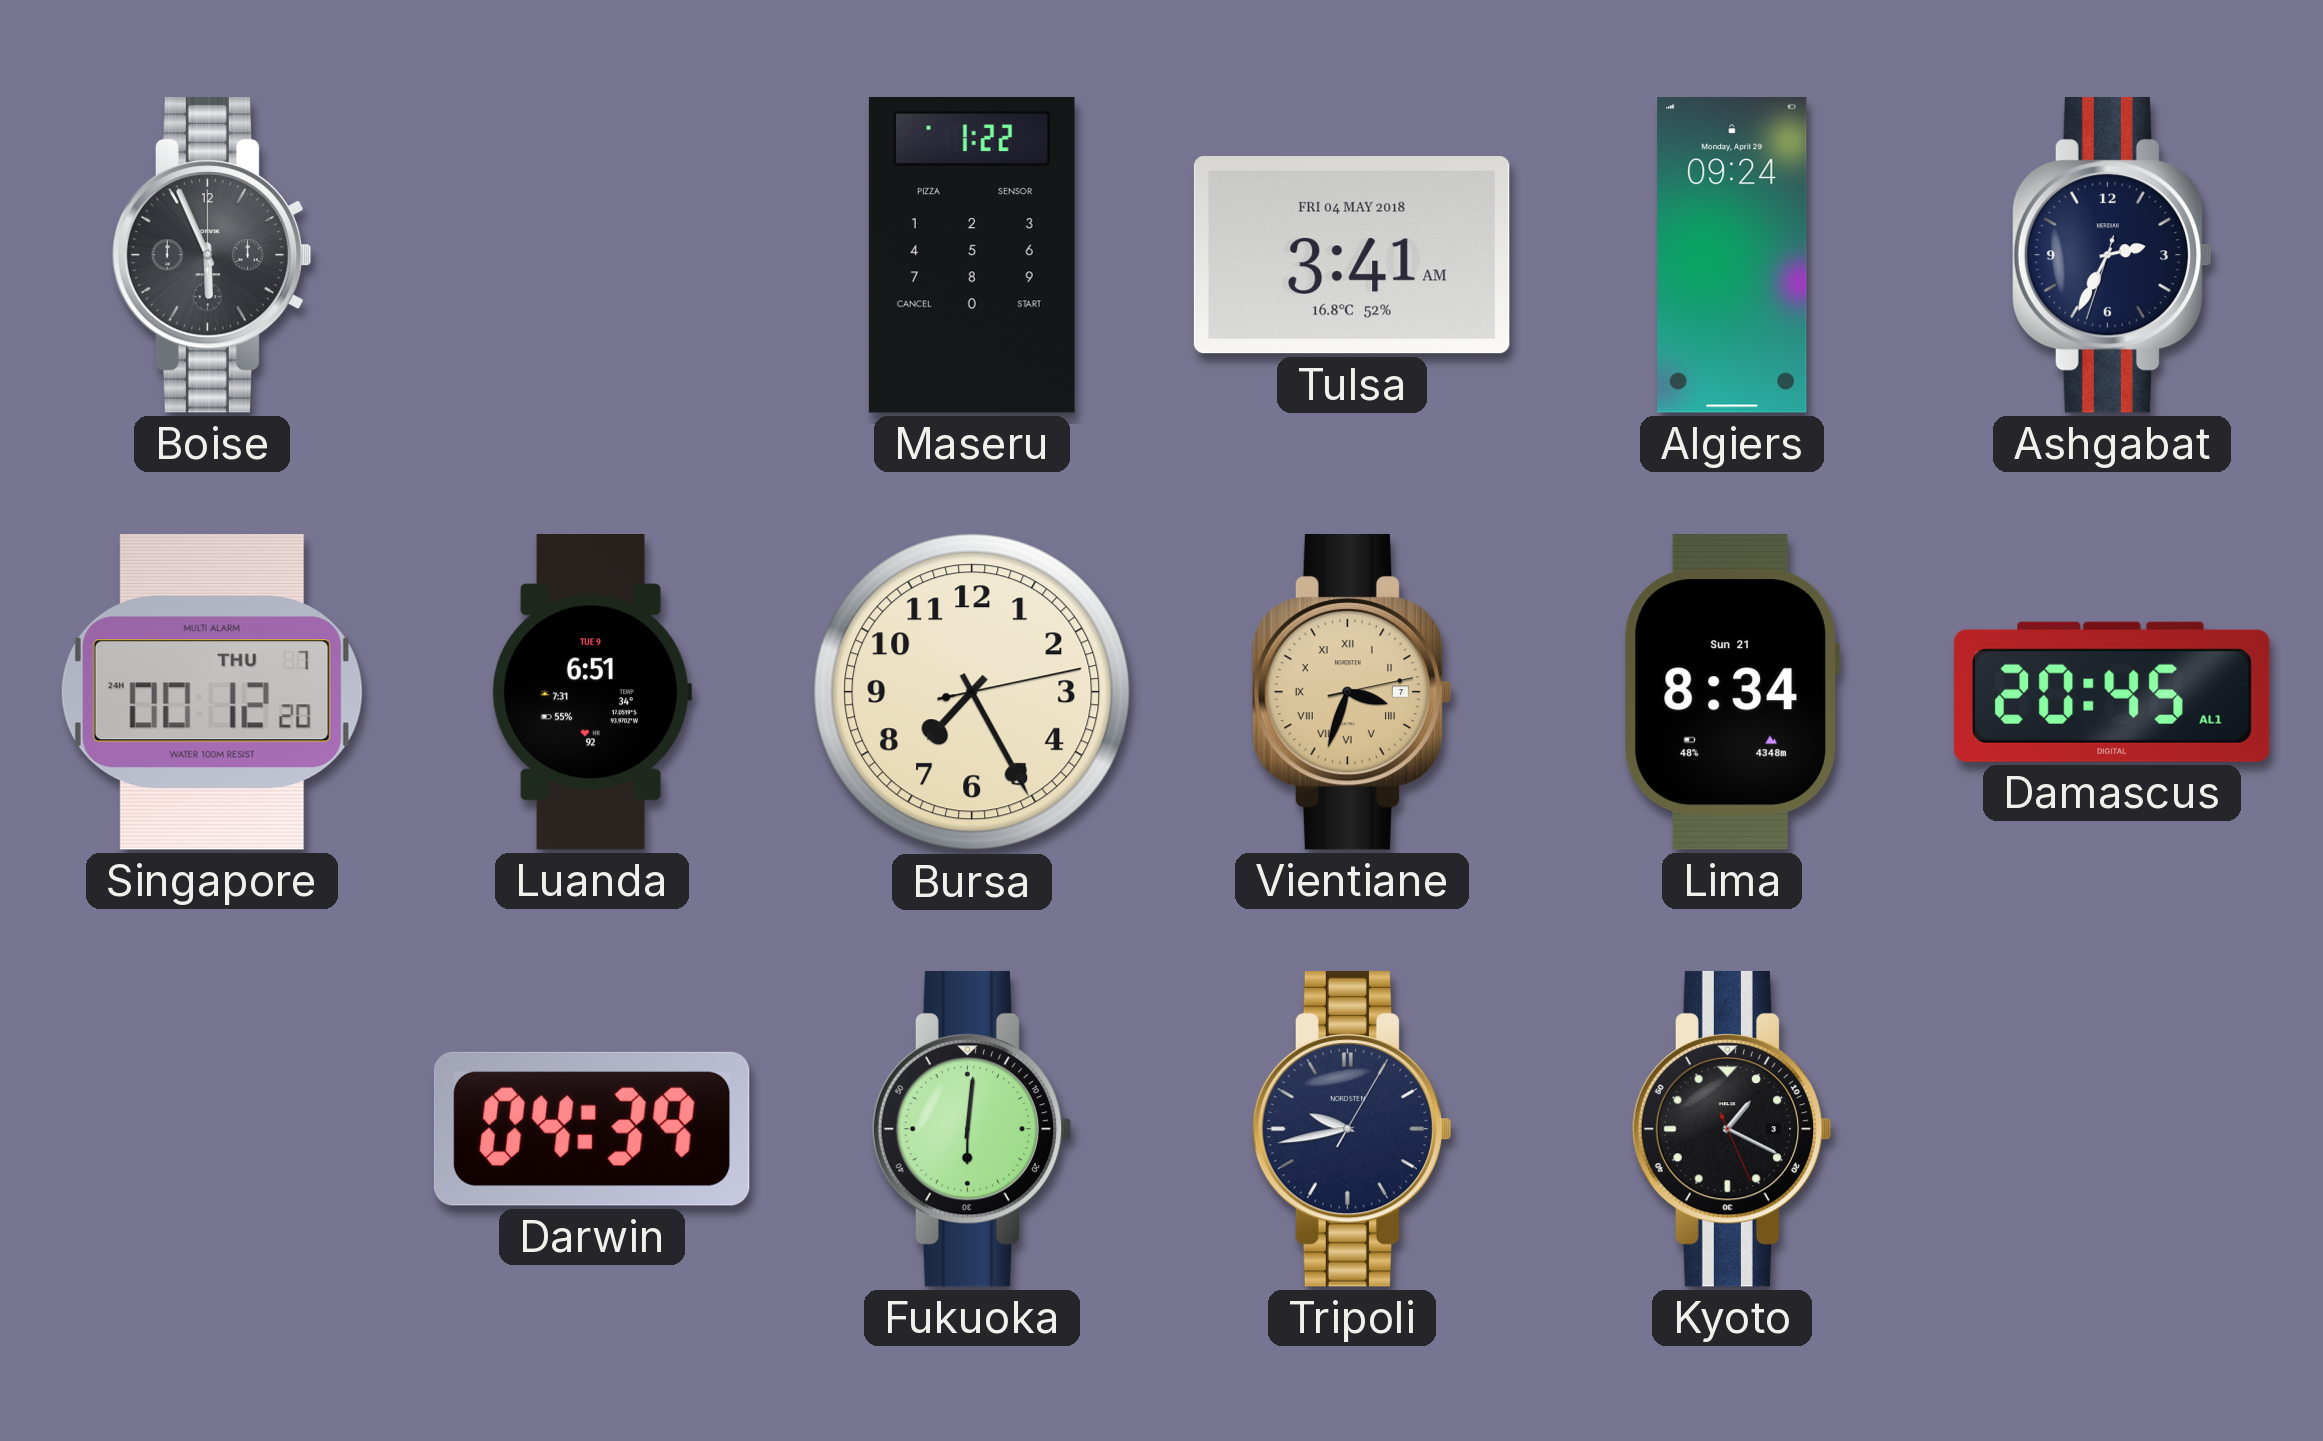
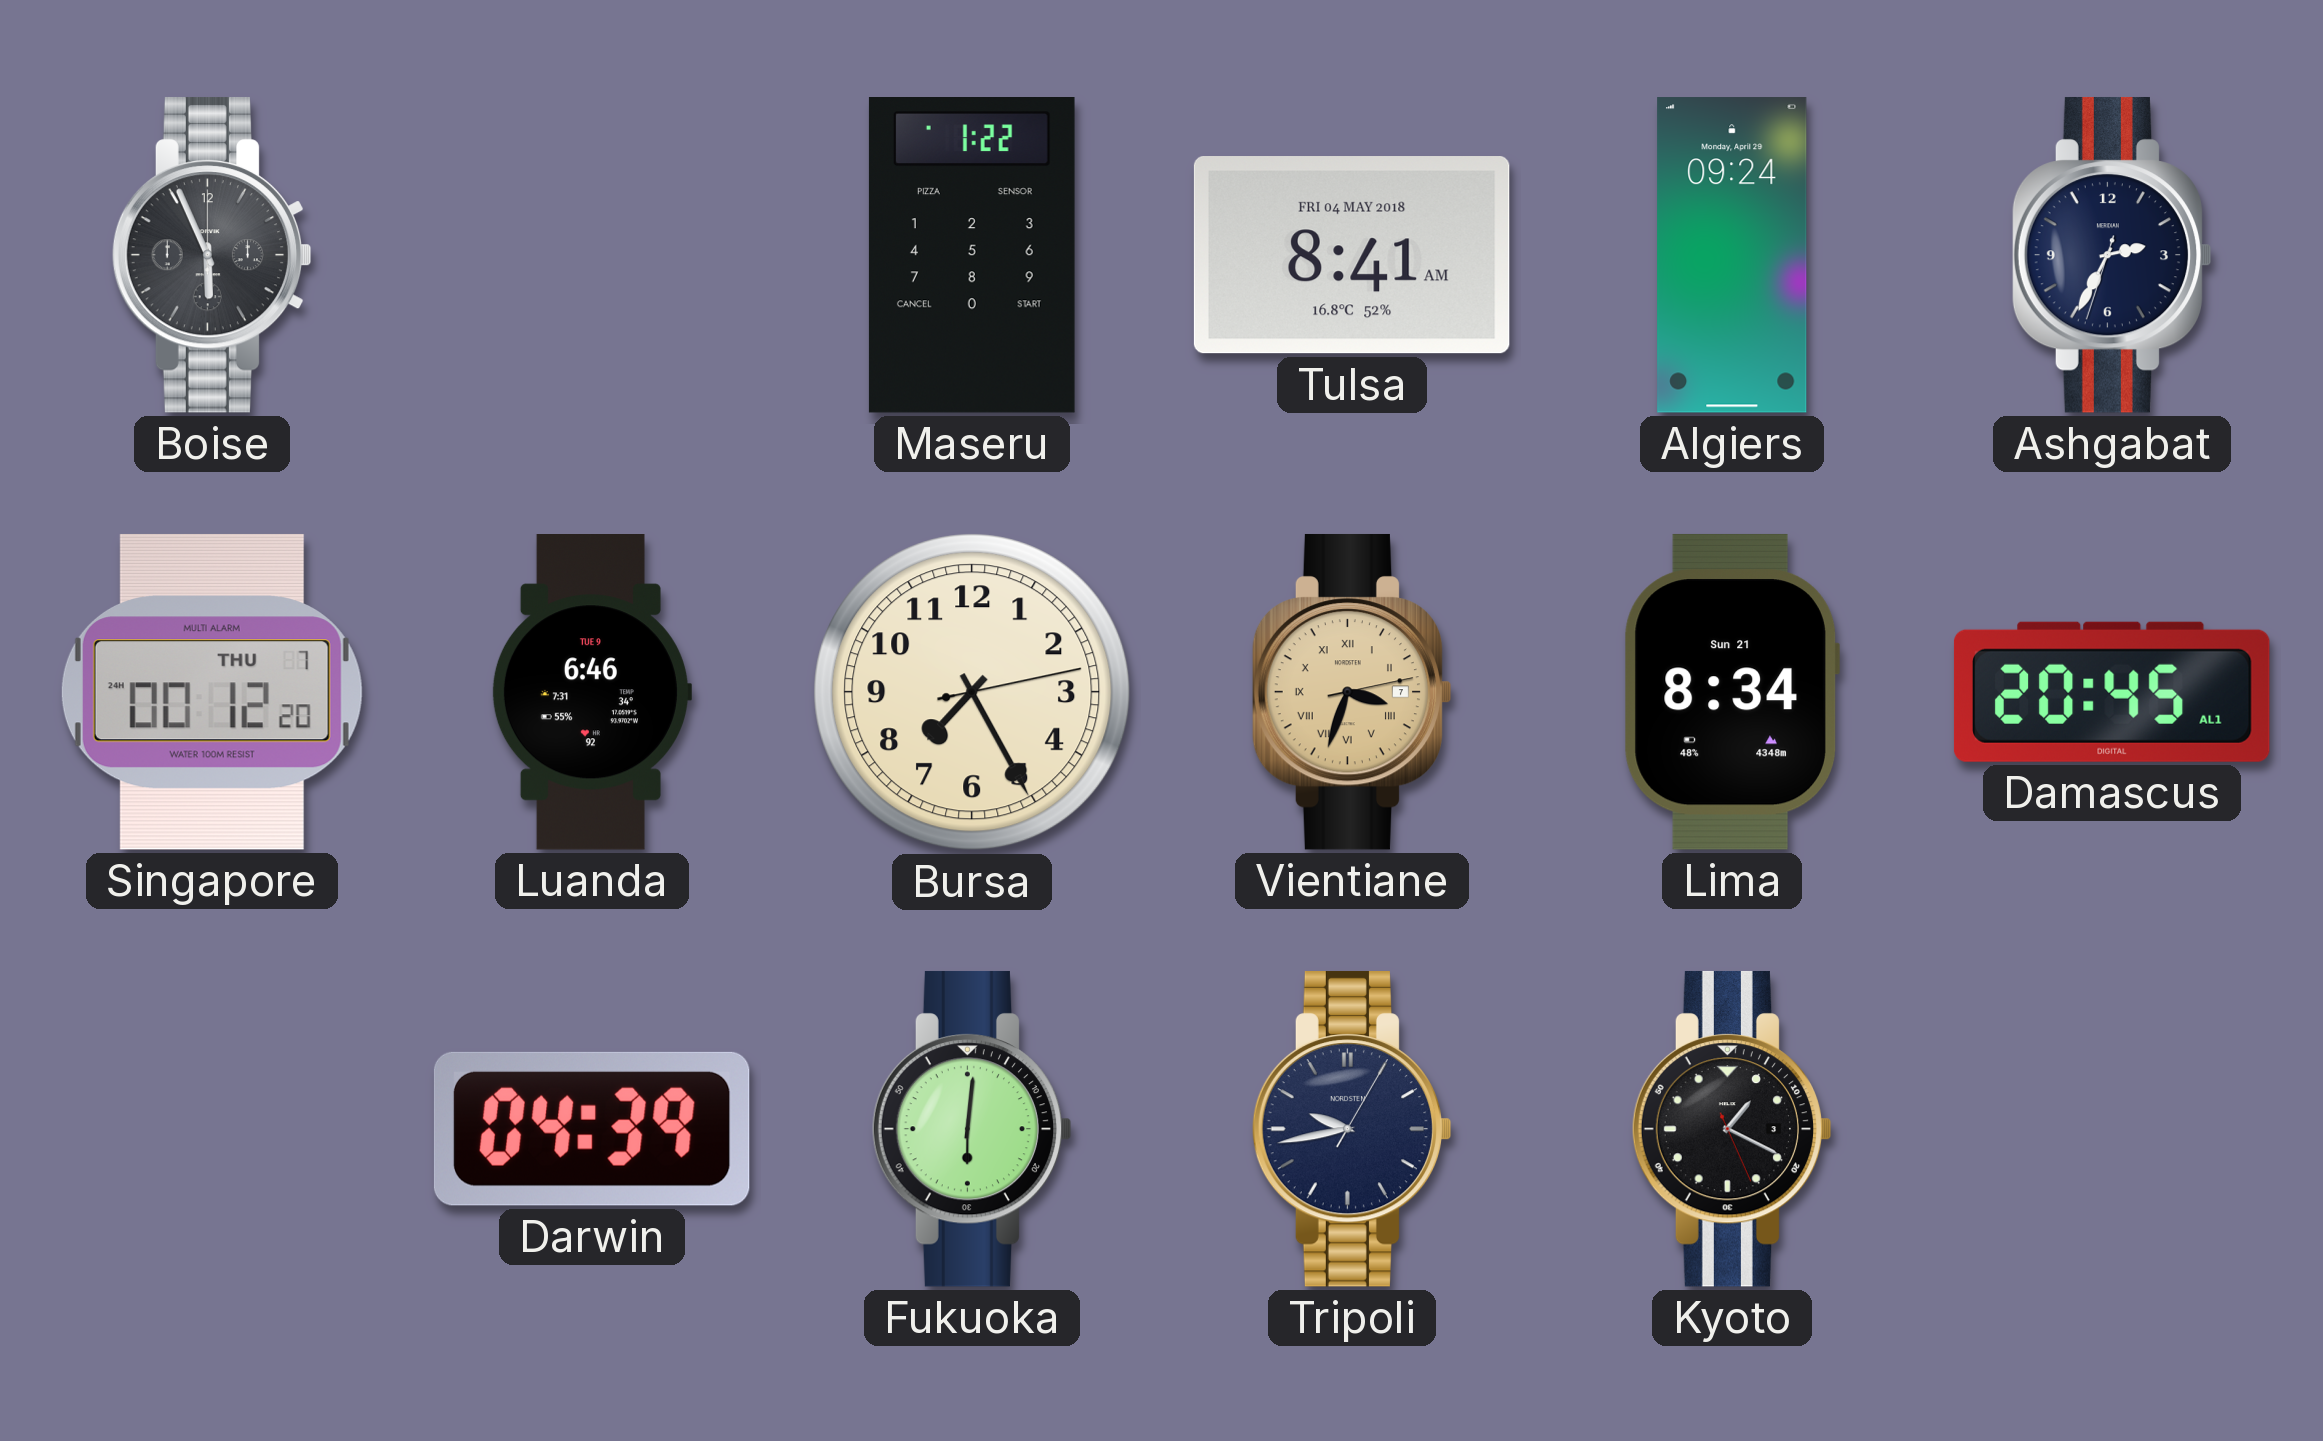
Tulsa: 3:41 -> 8:41
Luanda: 6:51 -> 6:46
